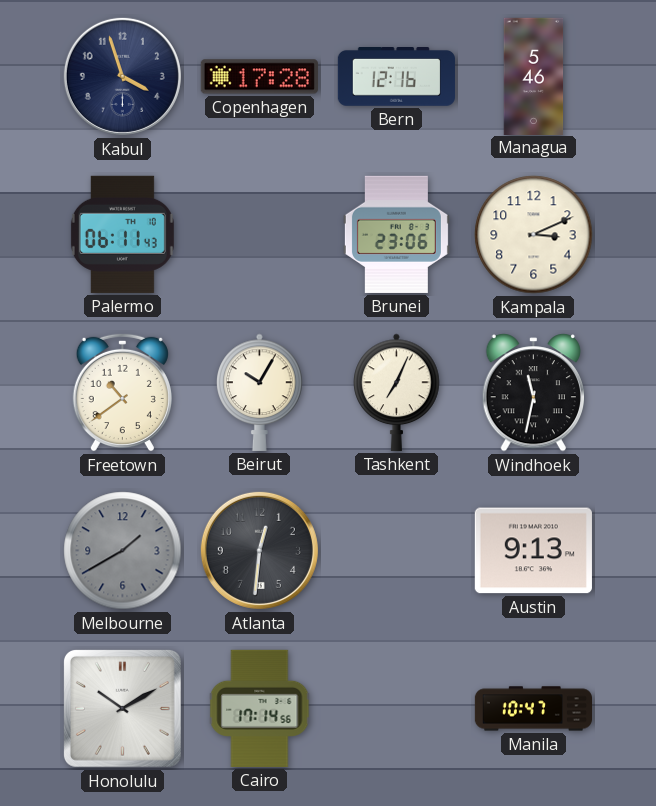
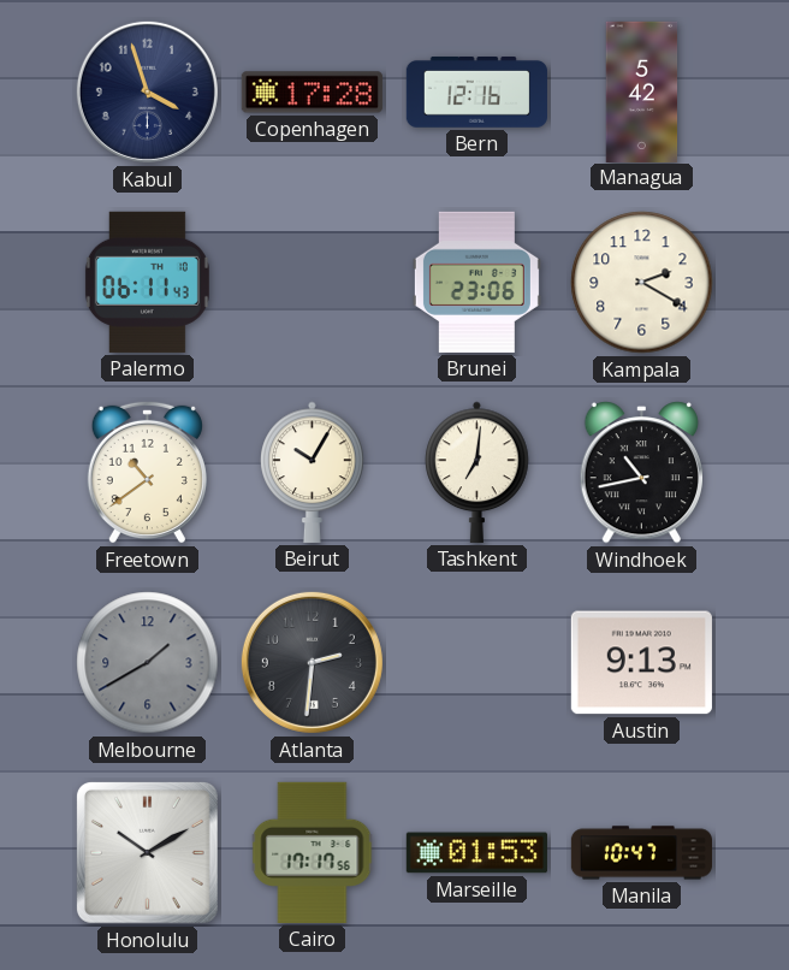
Managua: 5:46 -> 5:42
Kampala: 3:11 -> 2:20
Tashkent: 7:04 -> 7:01
Windhoek: 11:32 -> 10:43
Atlanta: 12:31 -> 2:31
Cairo: 17:14 -> 17:17
Marseille: none -> 01:53
